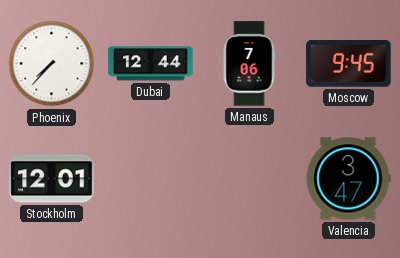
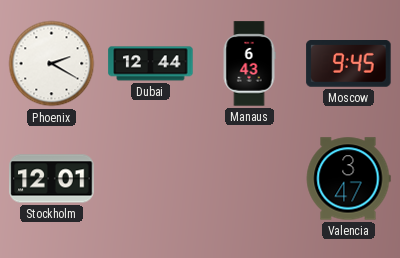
Phoenix: 7:37 -> 2:20
Manaus: 7:06 -> 6:43
